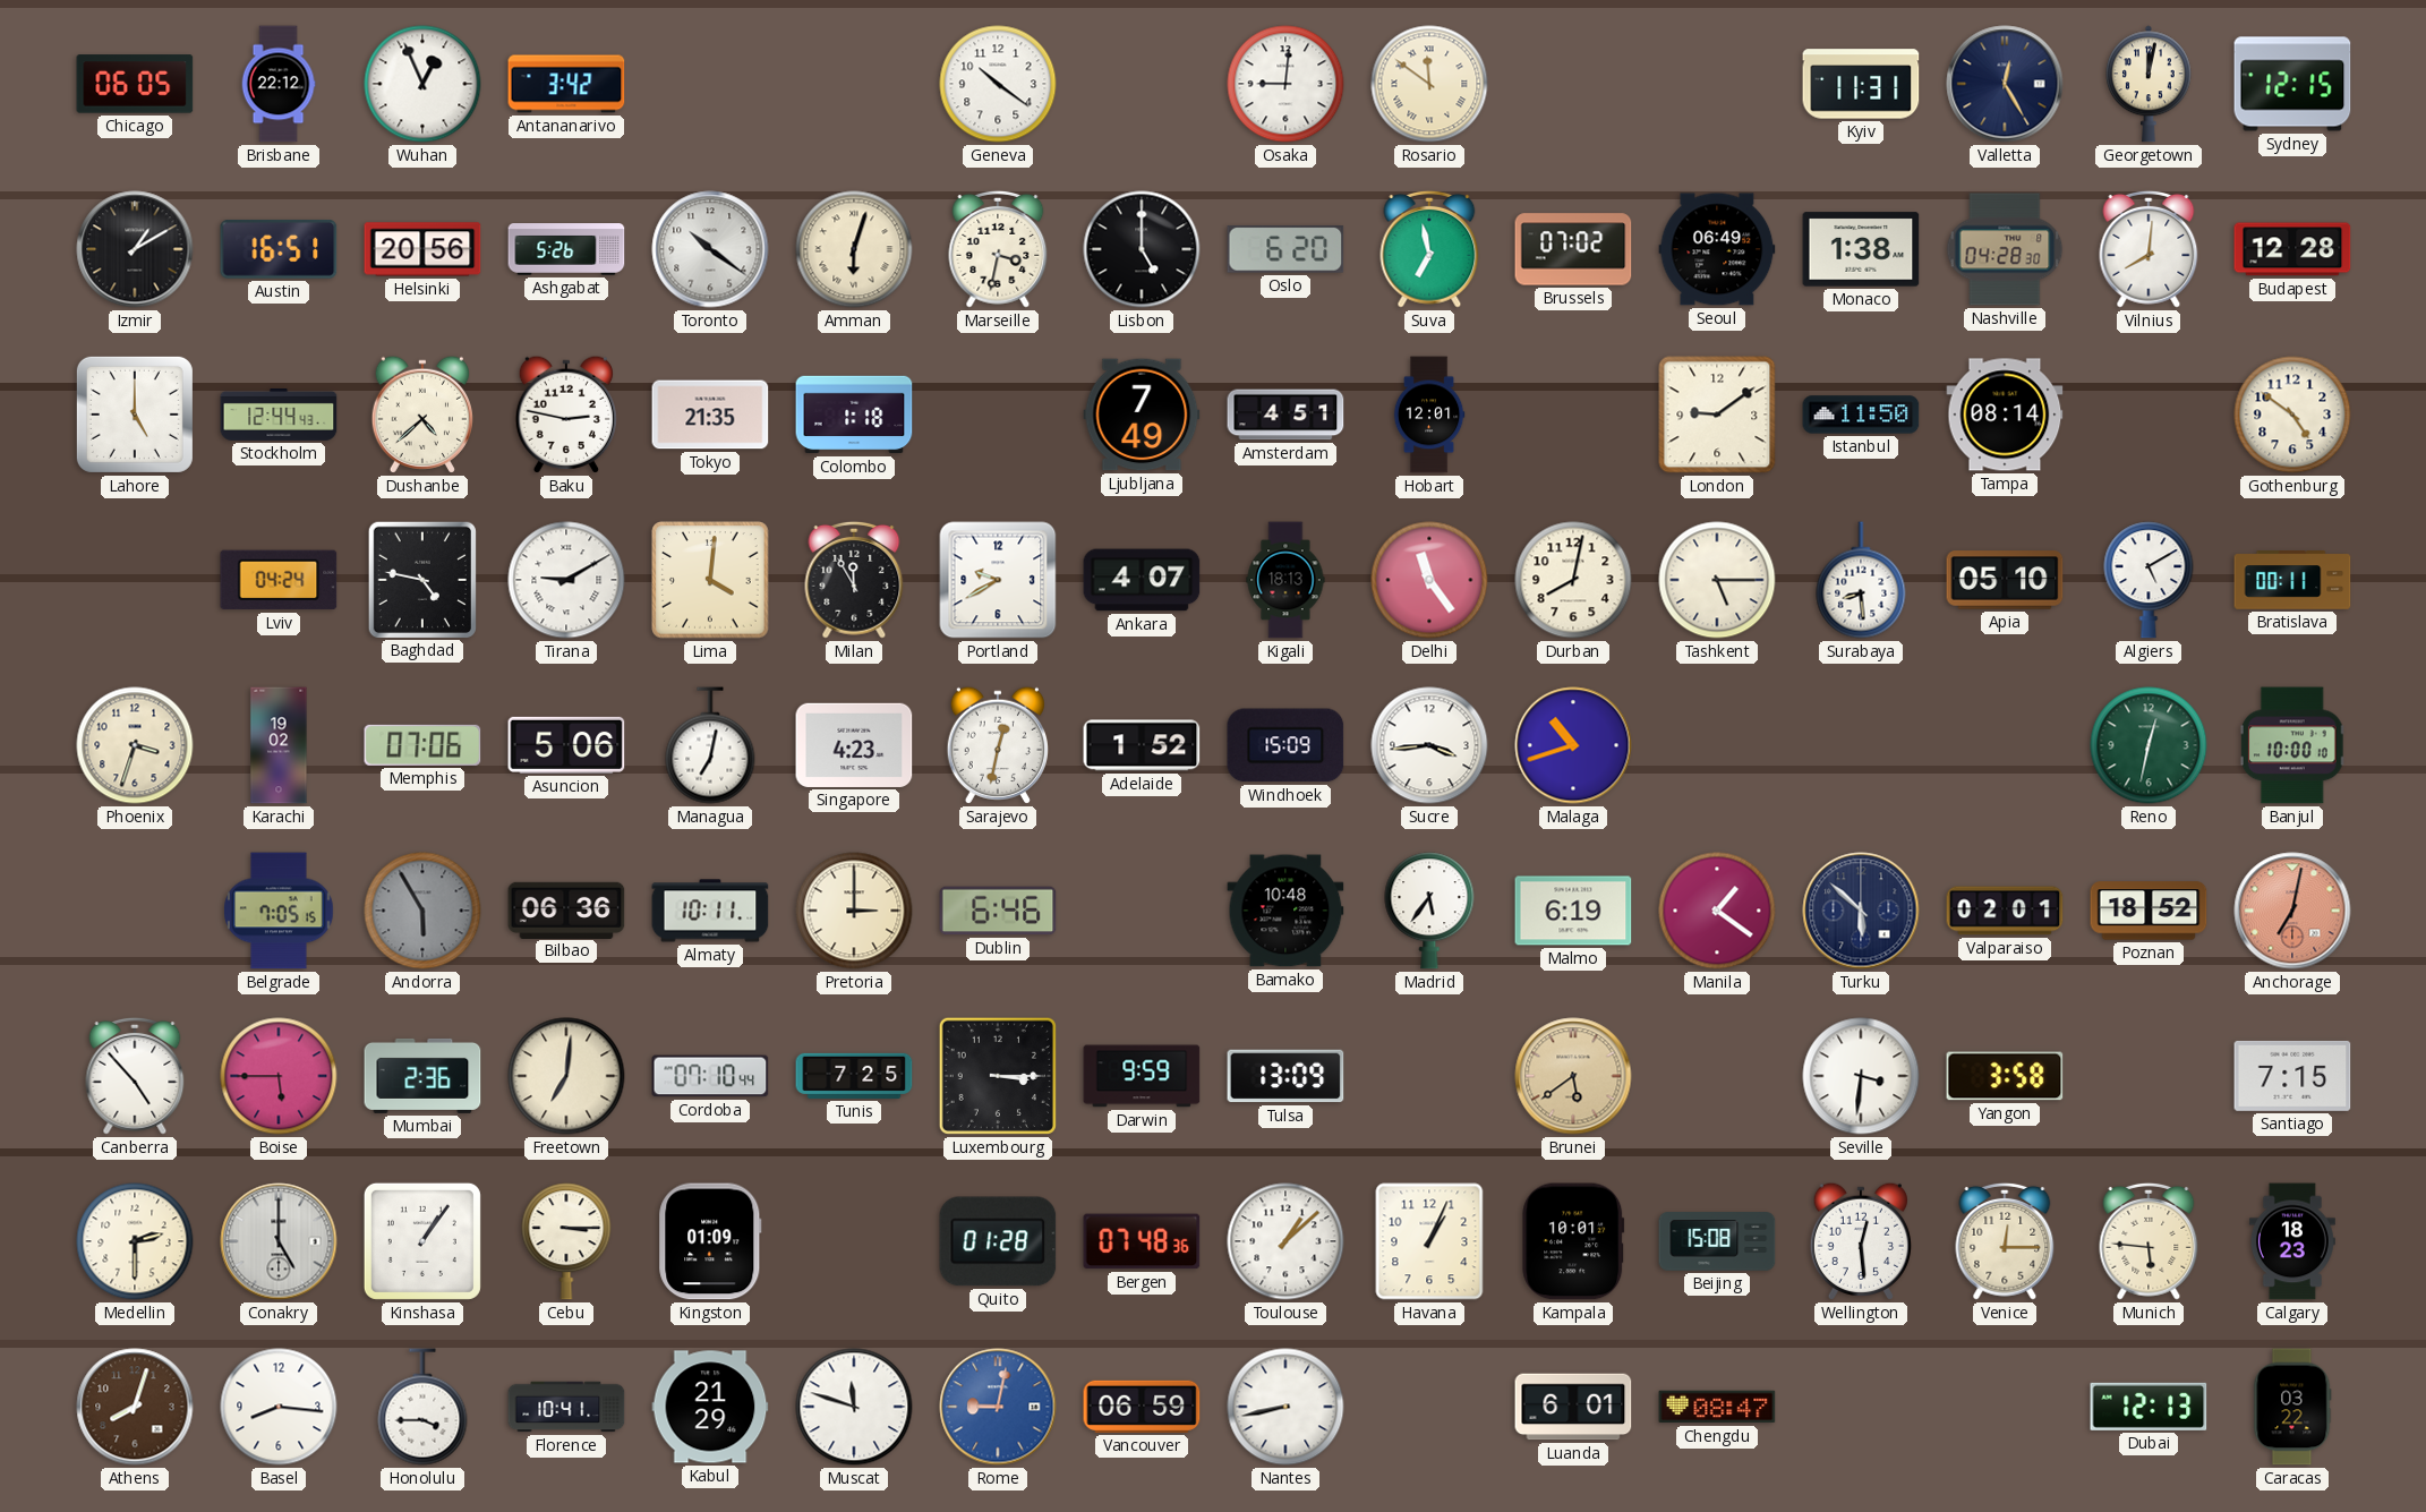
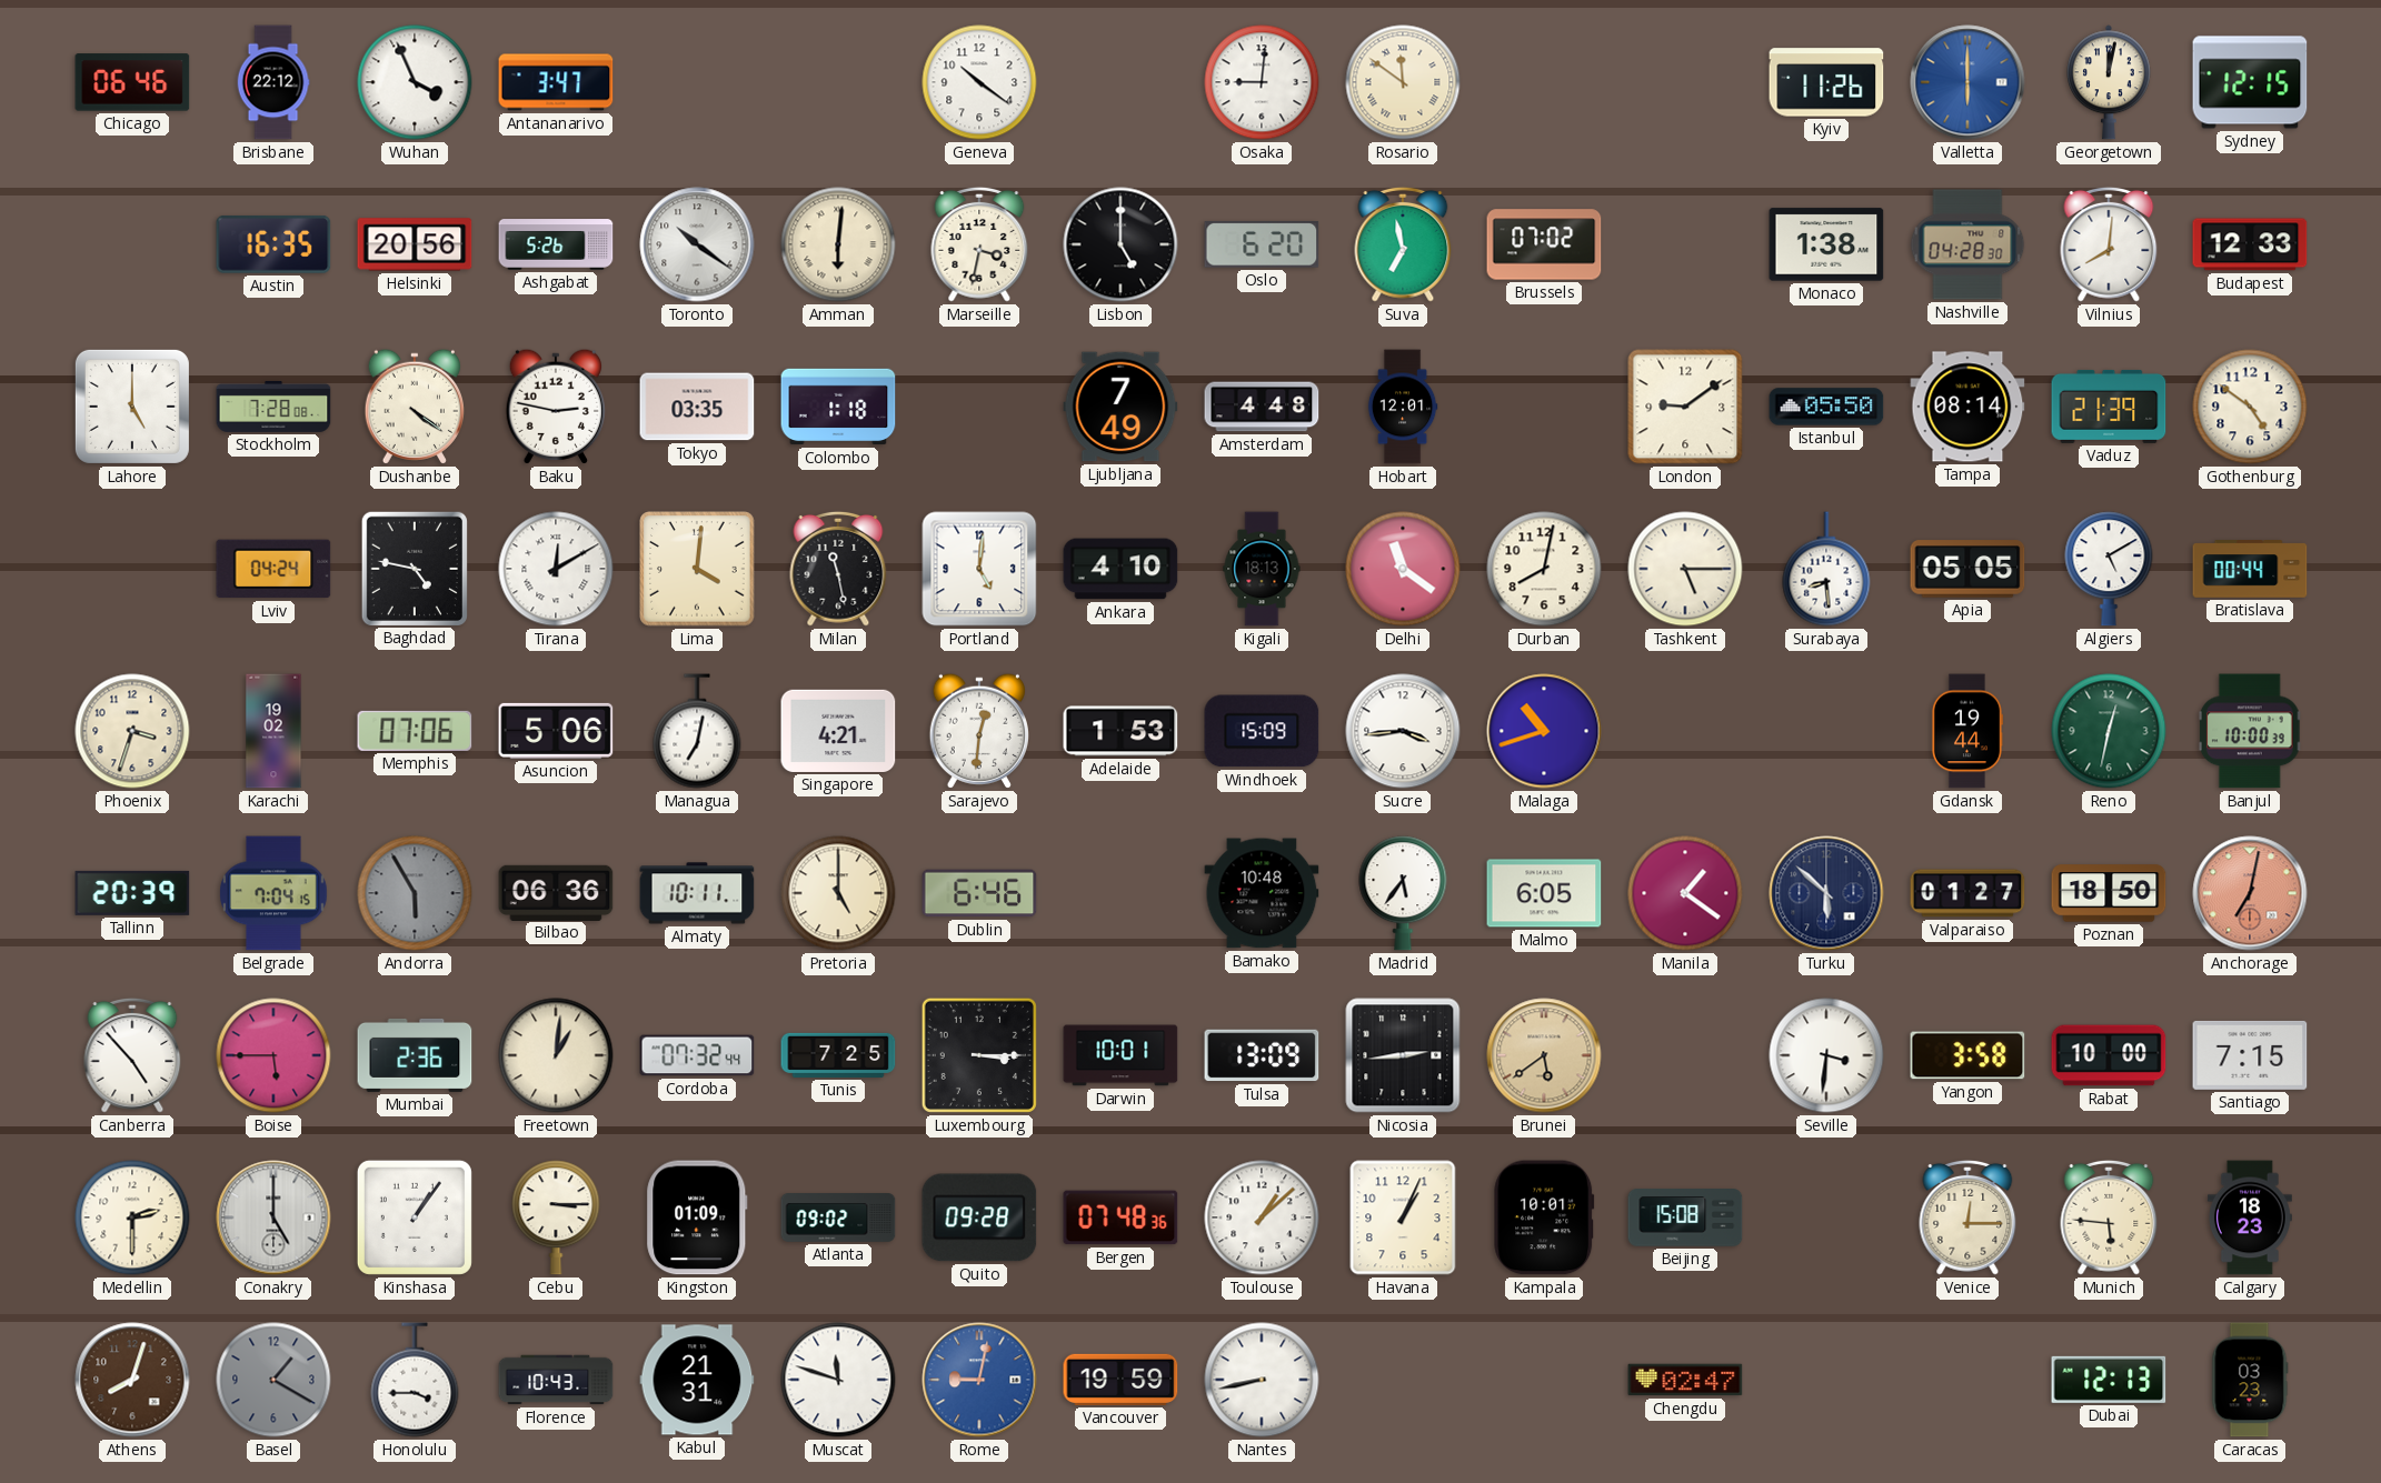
Chicago: 06:05 -> 06:46
Wuhan: 12:56 -> 3:56
Antananarivo: 3:42 -> 3:47
Kyiv: 11:31 -> 11:26
Valletta: 12:25 -> 6:00
Valletta dial: navy -> blue
Izmir: 1:10 -> none
Austin: 16:51 -> 16:35
Amman: 6:03 -> 6:01
Seoul: 06:49 -> none
Budapest: 12:28 -> 12:33
Stockholm: 12:44 -> 7:28
Dushanbe: 4:38 -> 4:21
Tokyo: 21:35 -> 03:35
Amsterdam: 4:51 -> 4:48
Istanbul: 11:50 -> 05:50
Vaduz: none -> 21:39
Tirana: 9:10 -> 12:10
Milan: 11:55 -> 11:28
Portland: 9:40 -> 5:01
Ankara: 4:07 -> 4:10
Delhi: 11:24 -> 11:21
Apia: 05:10 -> 05:05
Bratislava: 00:11 -> 00:44
Singapore: 4:23 -> 4:21
Sarajevo: 12:32 -> 12:31
Adelaide: 1:52 -> 1:53
Gdansk: none -> 19:44
Banjul: 10:00:10 -> 10:00:39
Tallinn: none -> 20:39
Belgrade: 7:05 -> 7:04
Pretoria: 3:00 -> 5:00
Malmo: 6:19 -> 6:05
Valparaiso: 02:01 -> 01:27
Poznan: 18:52 -> 18:50
Freetown: 7:01 -> 1:01
Cordoba: 07:10 -> 07:32
Darwin: 9:59 -> 10:01
Nicosia: none -> 2:44
Rabat: none -> 10:00
Atlanta: none -> 09:02
Quito: 01:28 -> 09:28
Wellington: 12:29 -> none
Basel: 8:16 -> 1:20
Basel dial: white -> grey
Florence: 10:41 -> 10:43
Kabul: 21:29 -> 21:31
Vancouver: 06:59 -> 19:59
Luanda: 6:01 -> none
Chengdu: 08:47 -> 02:47
Caracas: 03:22 -> 03:23
